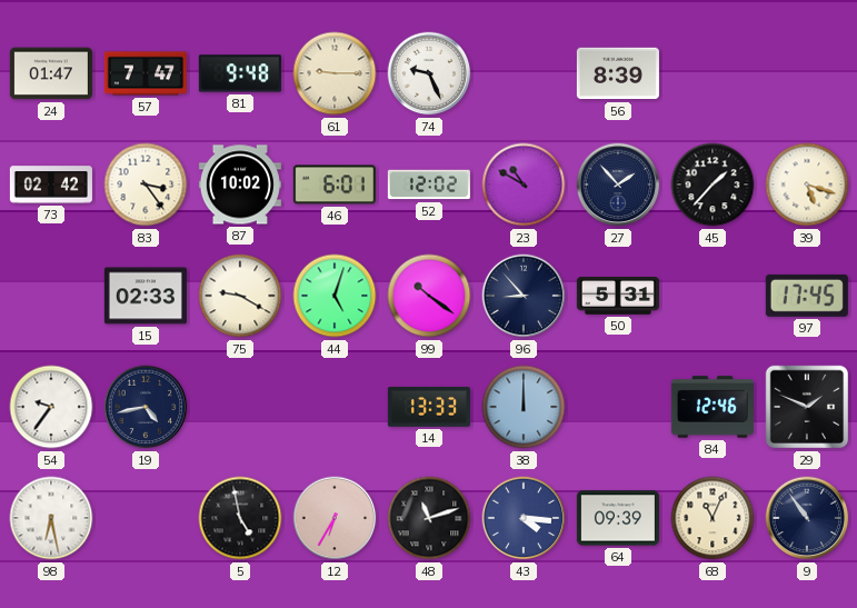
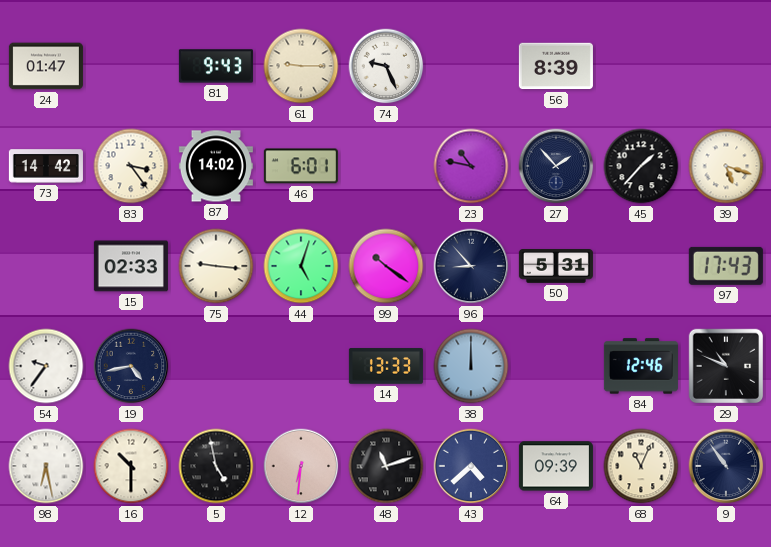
57: 7:47 -> none
81: 9:48 -> 9:43
73: 02:42 -> 14:42
87: 10:02 -> 14:02
52: 12:02 -> none
23: 10:50 -> 10:47
75: 9:20 -> 9:16
97: 17:45 -> 17:43
29: 1:49 -> 10:49
16: none -> 10:30
12: 6:35 -> 6:31
43: 4:16 -> 4:38
